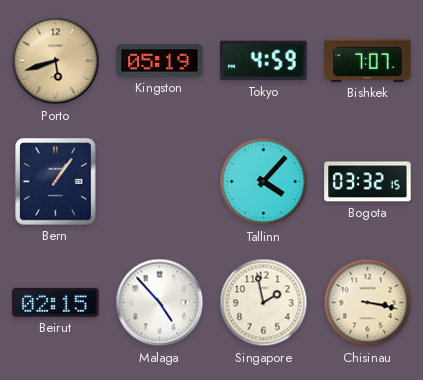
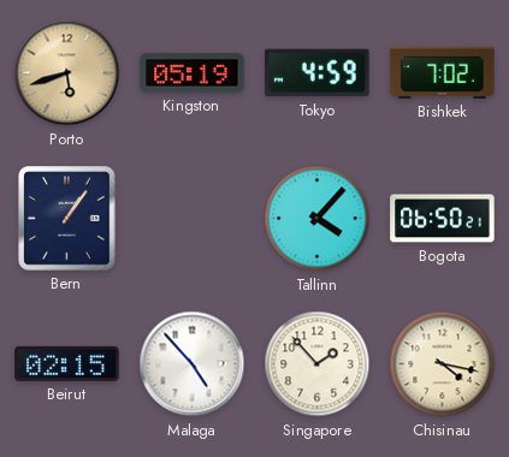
Bishkek: 7:07 -> 7:02
Bogota: 03:32 -> 06:50
Singapore: 1:58 -> 1:53
Chisinau: 3:17 -> 4:17
